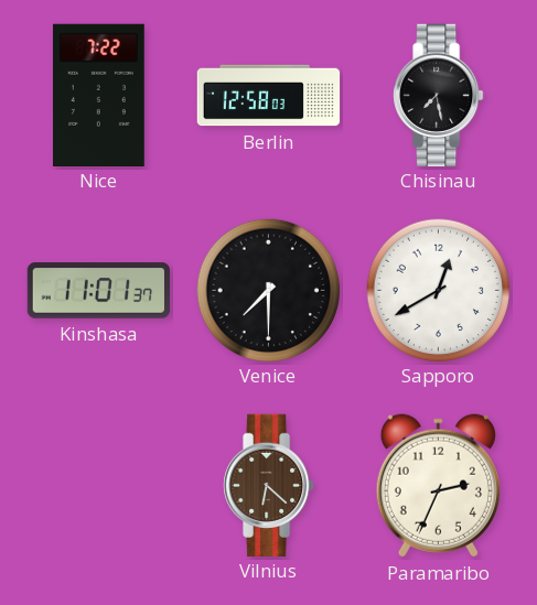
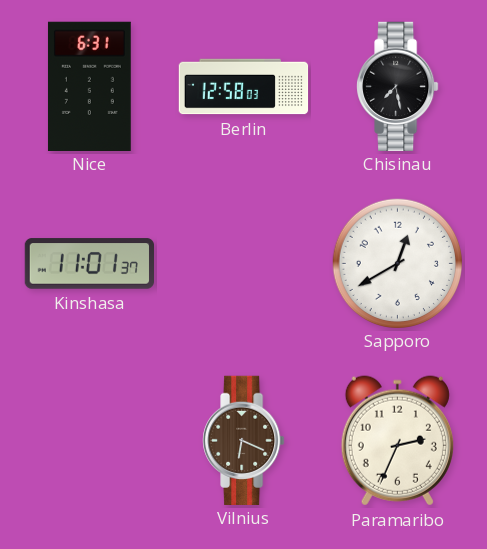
Nice: 7:22 -> 6:31
Venice: 7:30 -> none
Vilnius: 6:22 -> 6:19
